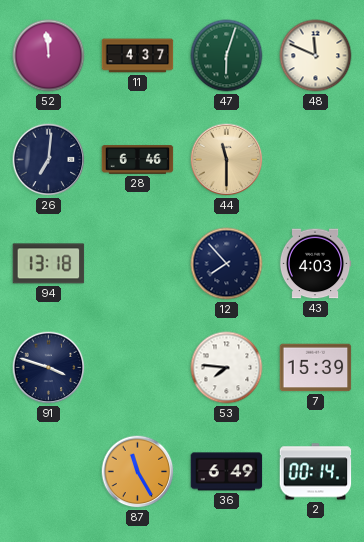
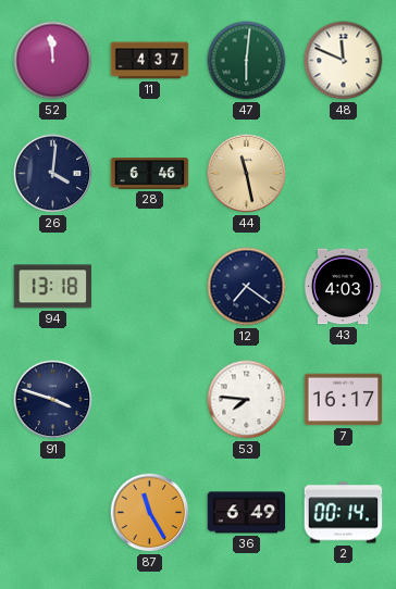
47: 6:03 -> 6:01
26: 7:01 -> 4:01
44: 11:30 -> 11:28
12: 7:53 -> 7:21
7: 15:39 -> 16:17
